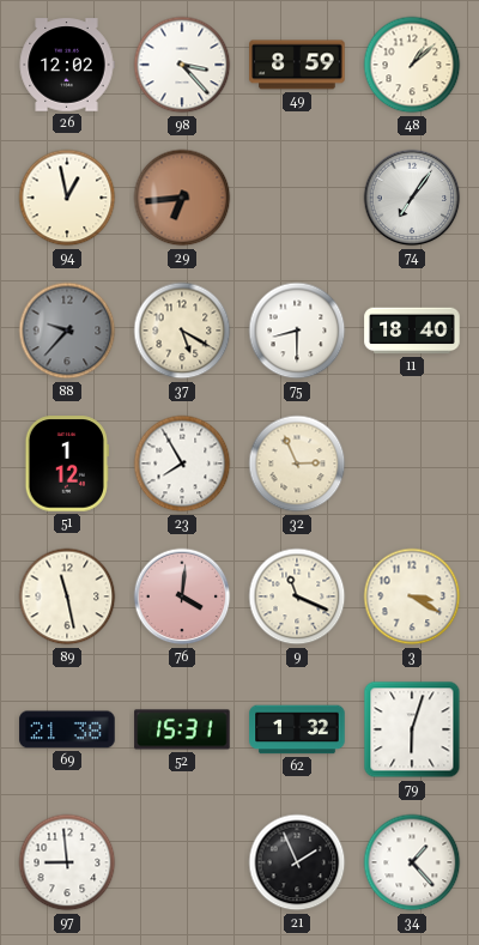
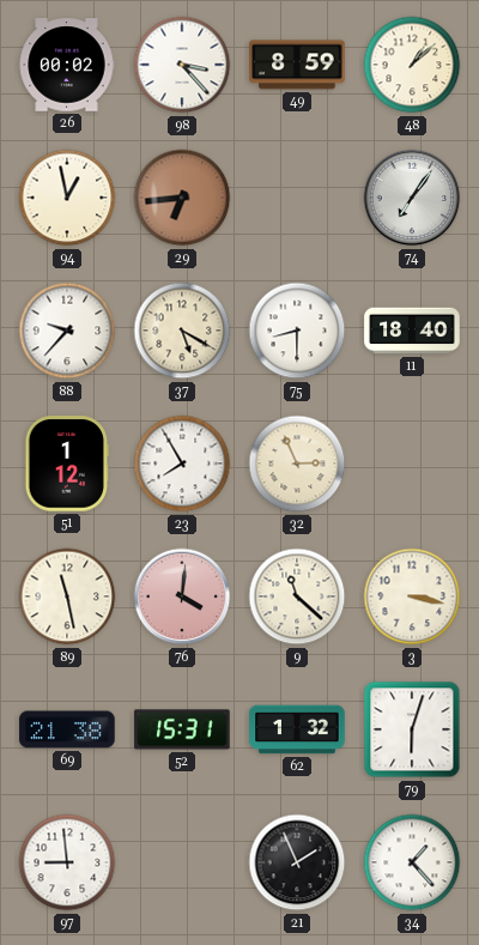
26: 12:02 -> 00:02
88 dial: grey -> white
9: 11:19 -> 11:22
3: 3:20 -> 3:17
